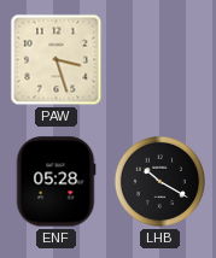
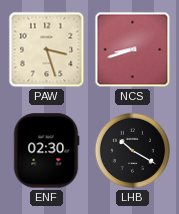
NCS: none -> 8:42
ENF: 05:28 -> 02:30
